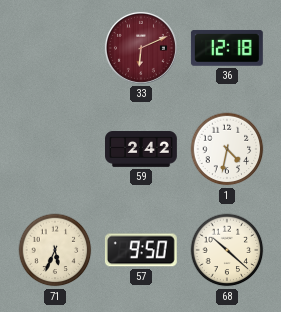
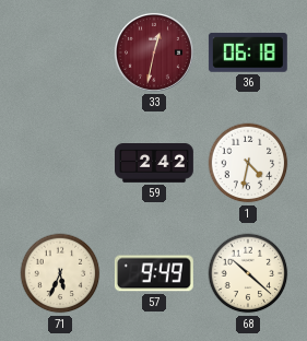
33: 6:11 -> 12:32
36: 12:18 -> 06:18
57: 9:50 -> 9:49
